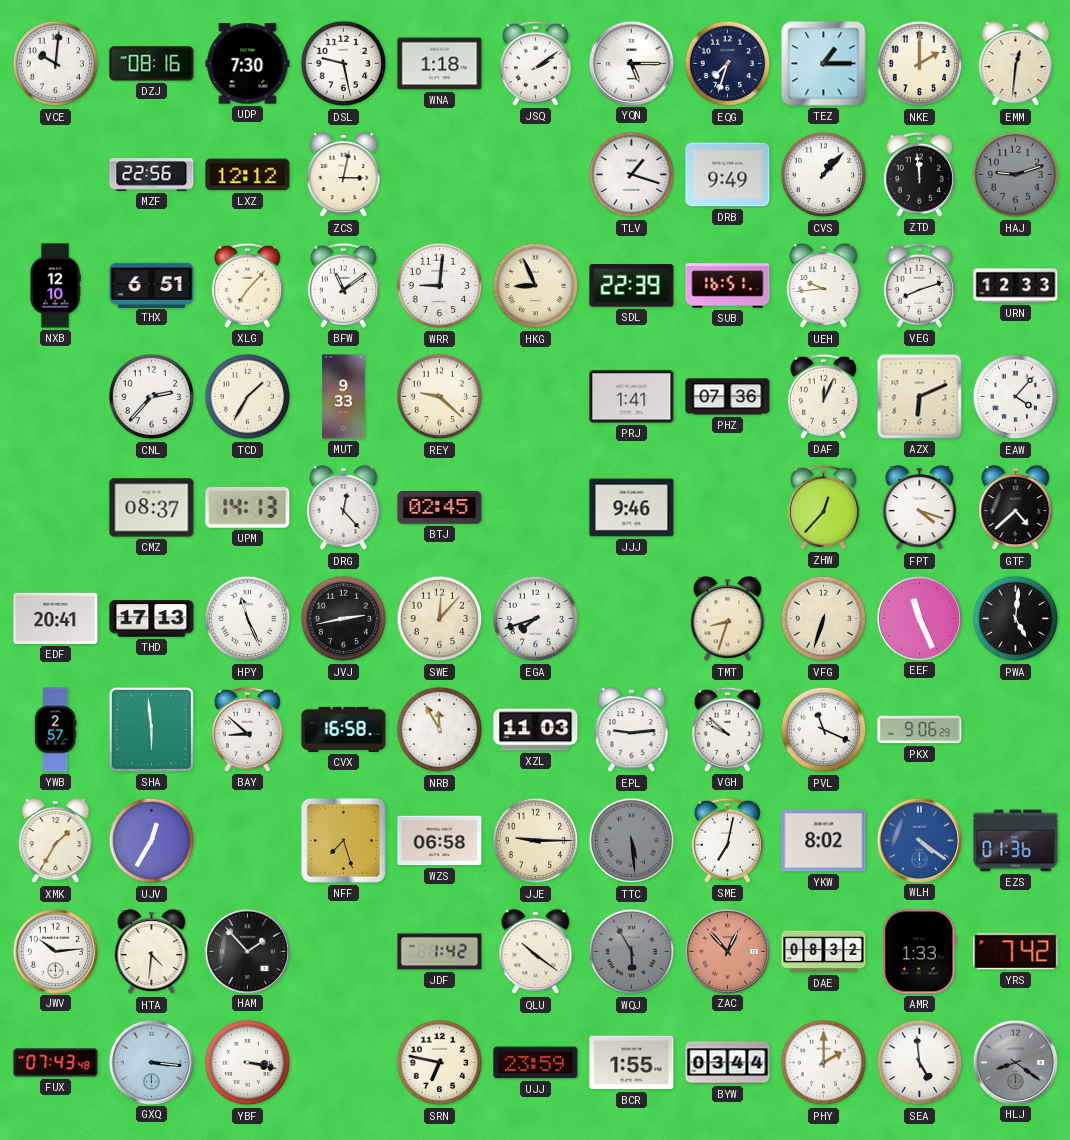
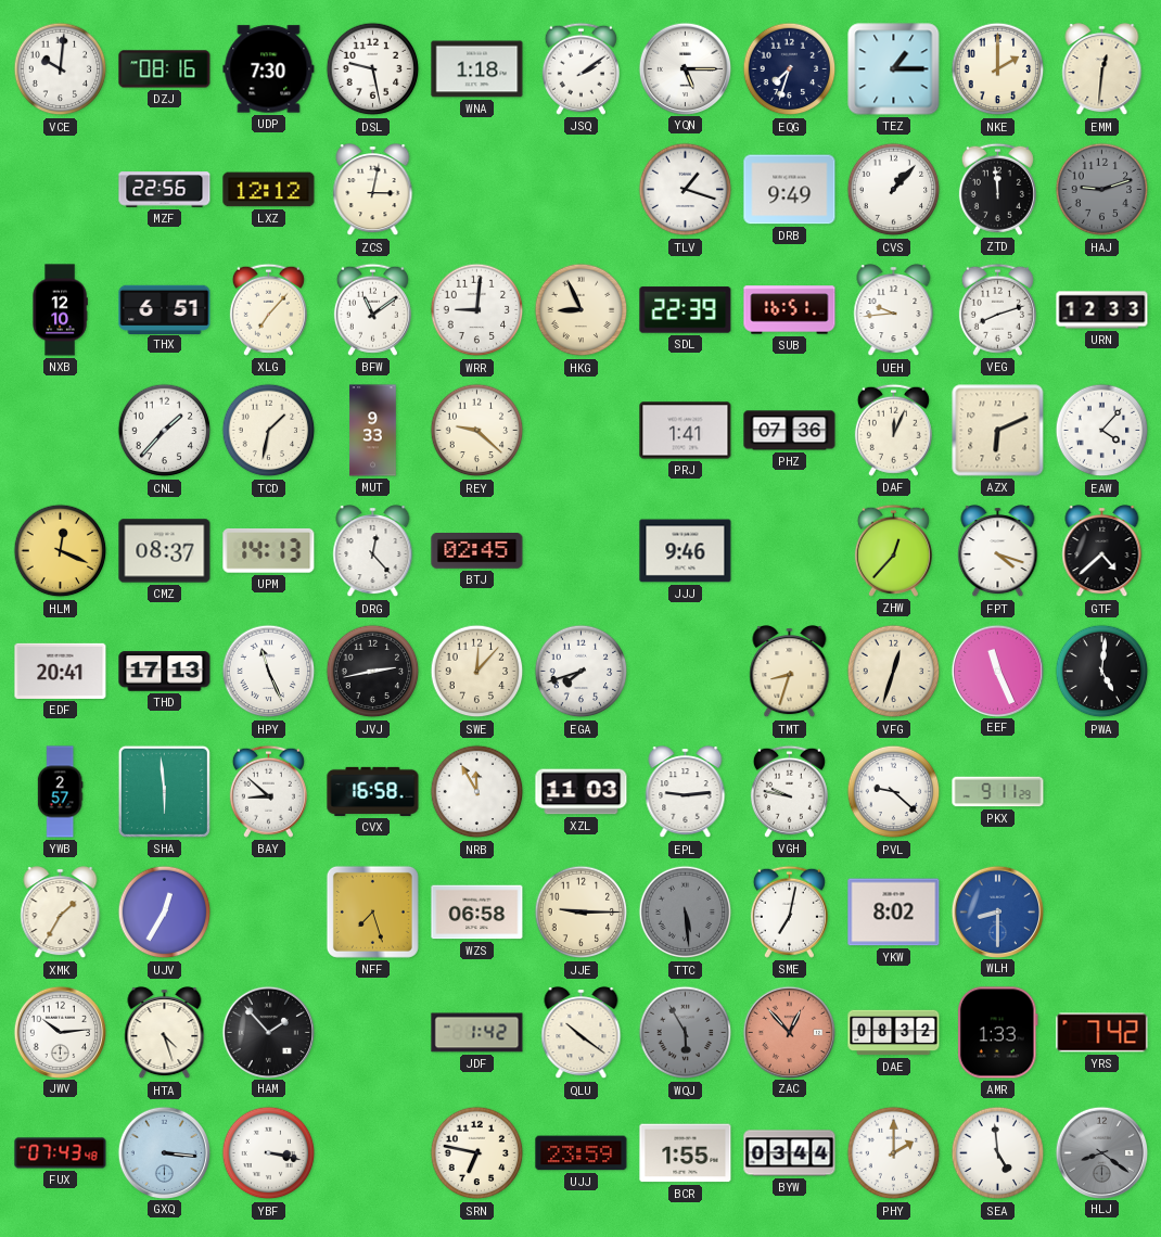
CNL: 2:37 -> 1:37
TCD: 1:35 -> 1:32
HLM: none -> 12:19
VFG: 6:33 -> 12:33
VGH: 9:52 -> 9:47
PVL: 11:19 -> 9:22
PKX: 9:06 -> 9:11
WLH: 4:21 -> 8:30
EZS: 01:36 -> none
HTA: 4:31 -> 4:27
